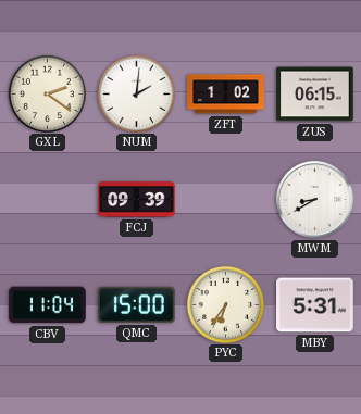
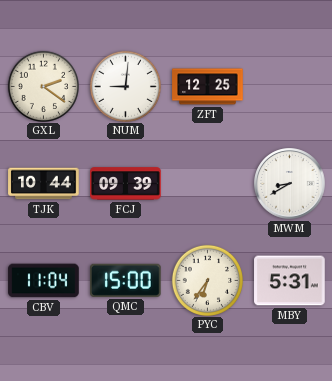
NUM: 2:01 -> 9:01
ZFT: 1:02 -> 12:25
ZUS: 06:15 -> none
TJK: none -> 10:44
